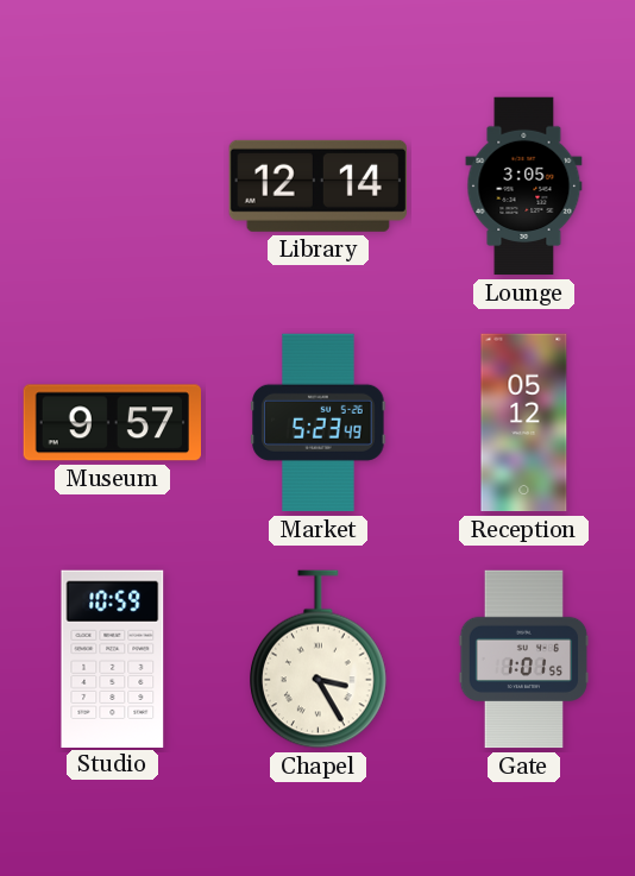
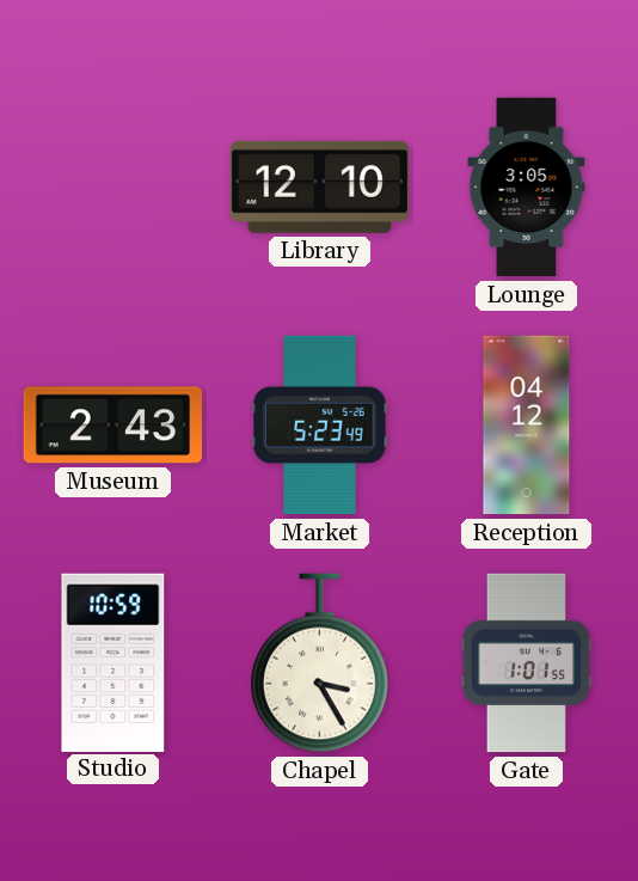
Library: 12:14 -> 12:10
Museum: 9:57 -> 2:43
Reception: 05:12 -> 04:12
